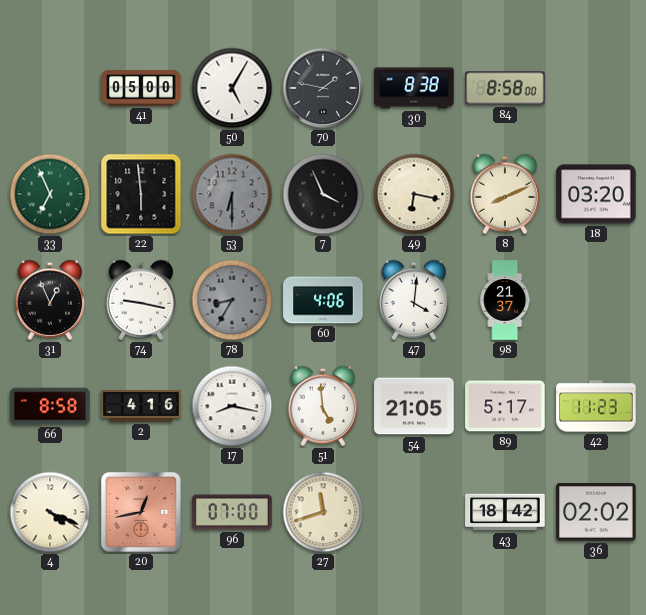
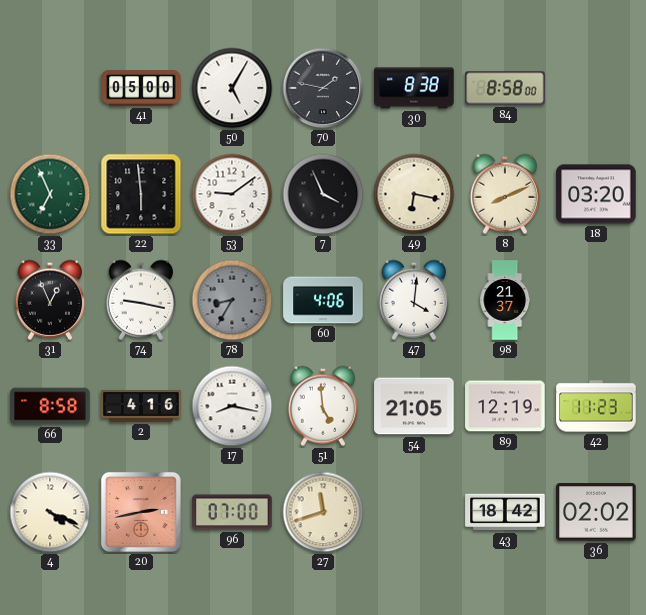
53: 6:30 -> 9:09
53 dial: grey -> white
89: 5:17 -> 12:19
20: 12:43 -> 2:43
